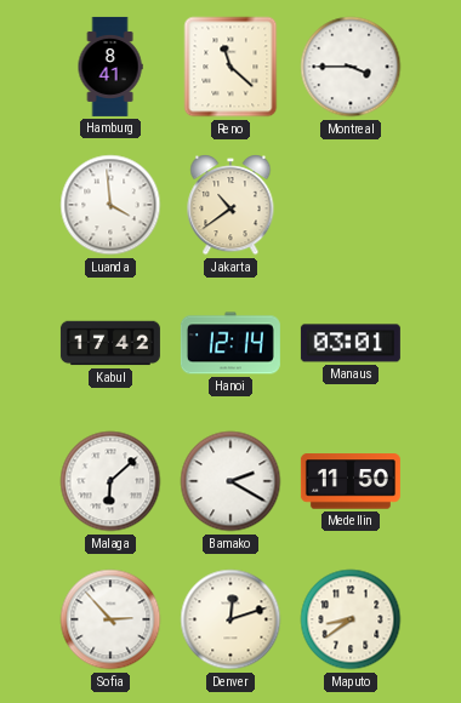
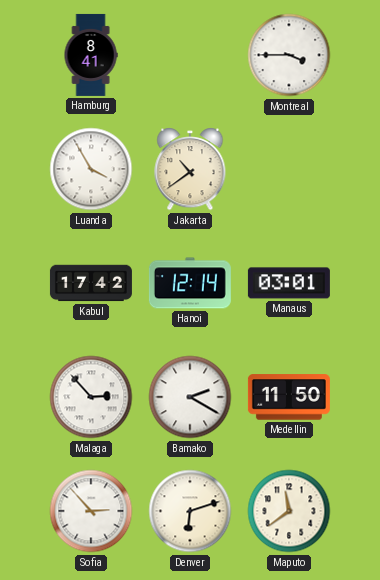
Reno: 11:22 -> none
Luanda: 3:59 -> 3:55
Malaga: 6:08 -> 2:53
Denver: 12:12 -> 6:12
Maputo: 8:39 -> 11:39
